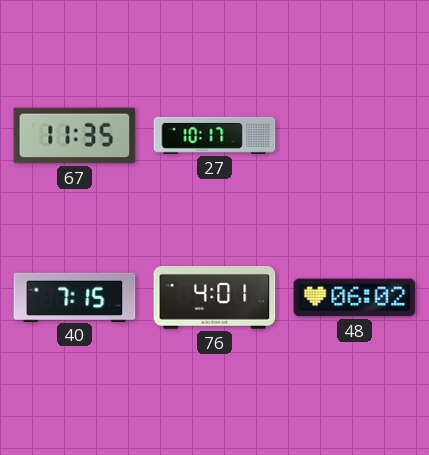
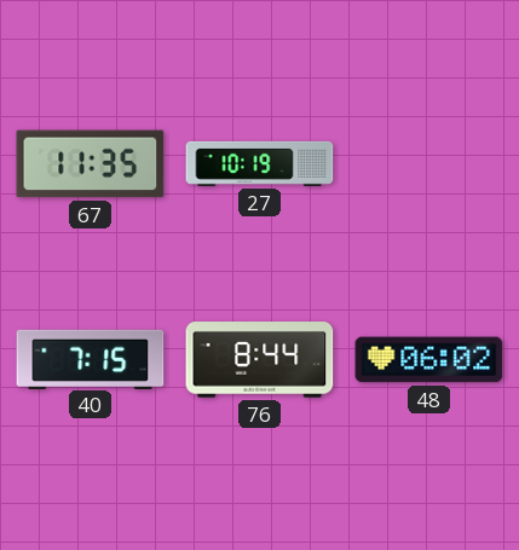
27: 10:17 -> 10:19
76: 4:01 -> 8:44
